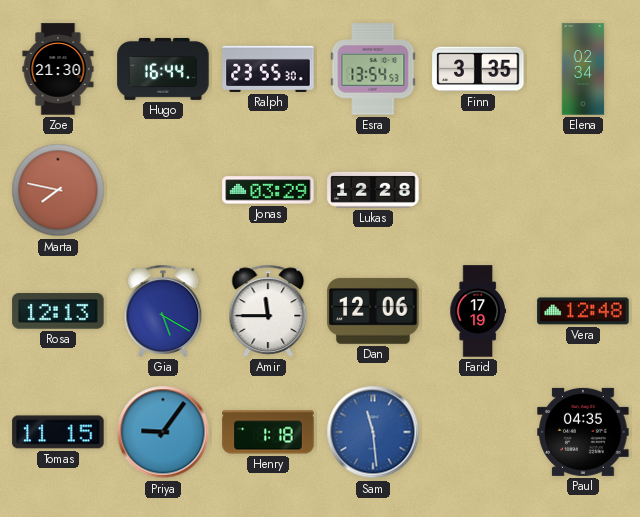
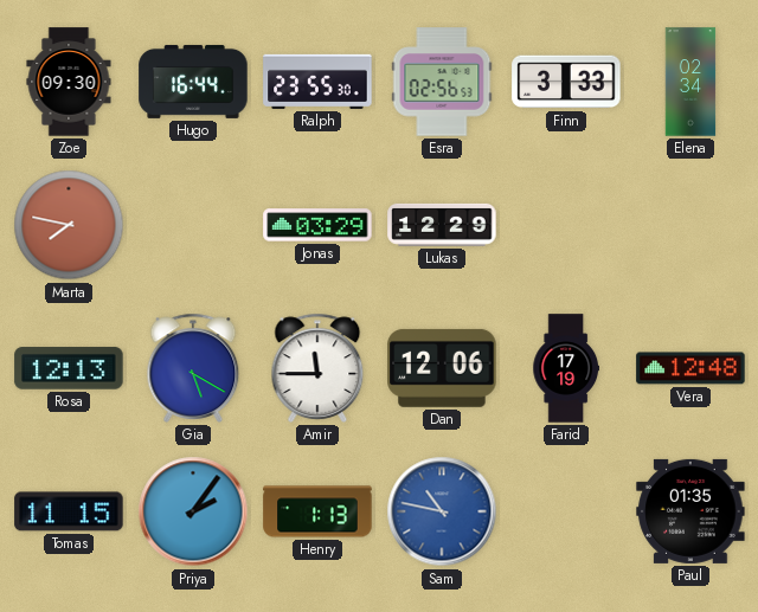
Zoe: 21:30 -> 09:30
Esra: 13:54 -> 02:56
Finn: 3:35 -> 3:33
Lukas: 12:28 -> 12:29
Priya: 9:06 -> 2:06
Henry: 1:18 -> 1:13
Sam: 11:29 -> 10:47
Paul: 04:35 -> 01:35
